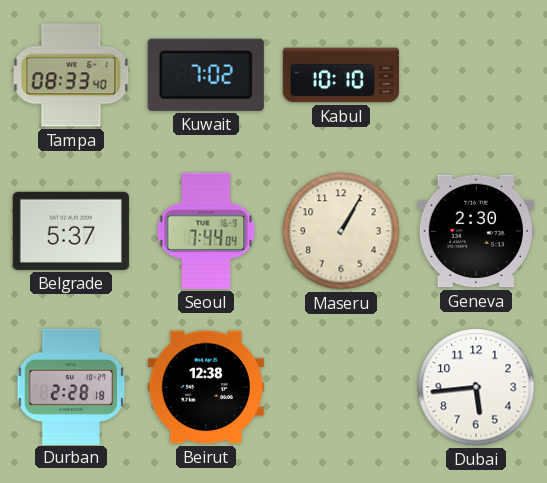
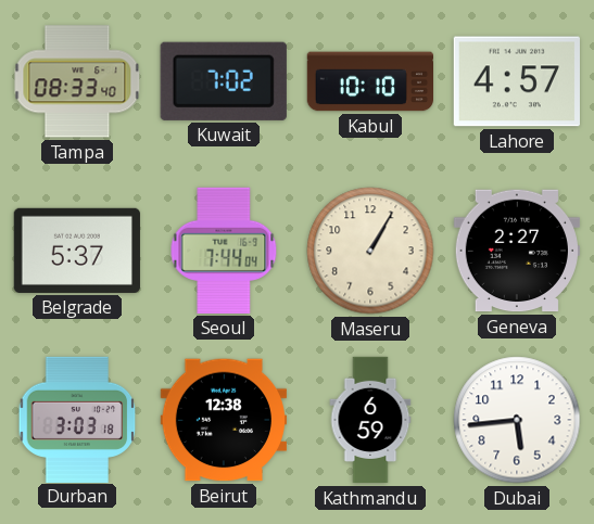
Lahore: none -> 4:57
Geneva: 2:30 -> 2:27
Durban: 2:28 -> 3:03
Kathmandu: none -> 6:59
